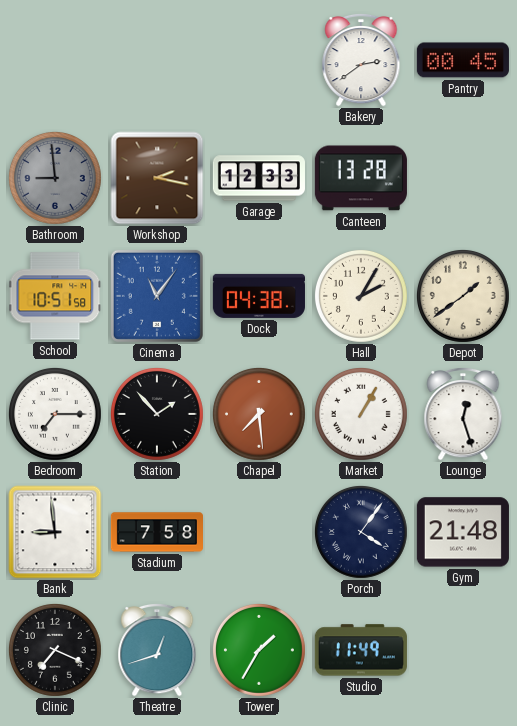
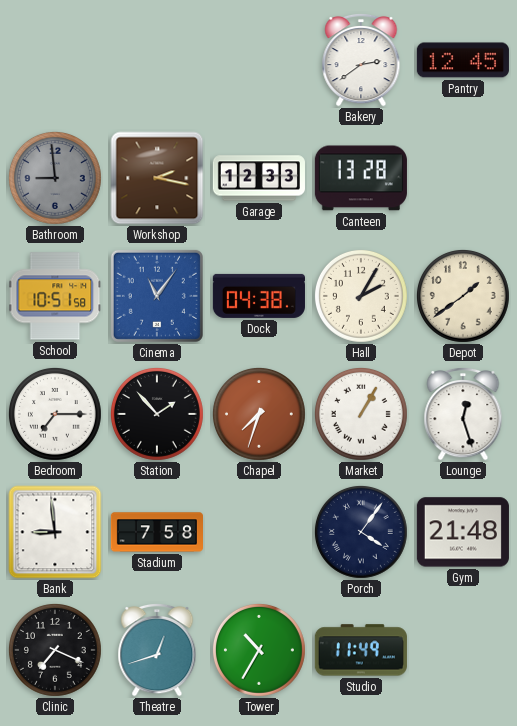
Pantry: 00:45 -> 12:45
Chapel: 7:29 -> 7:33
Tower: 1:35 -> 10:35
